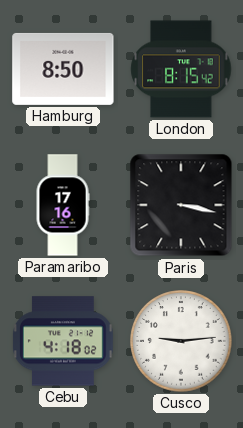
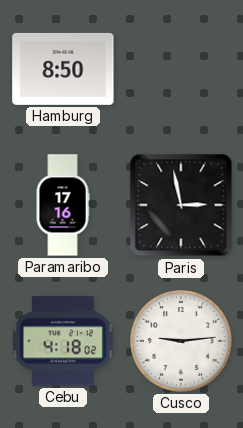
London: 8:15 -> none
Paris: 3:17 -> 2:58
